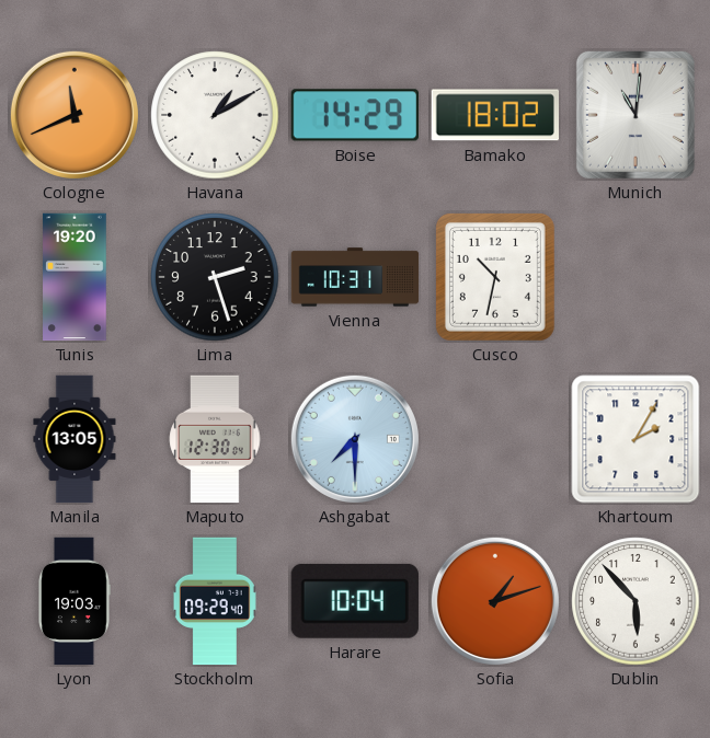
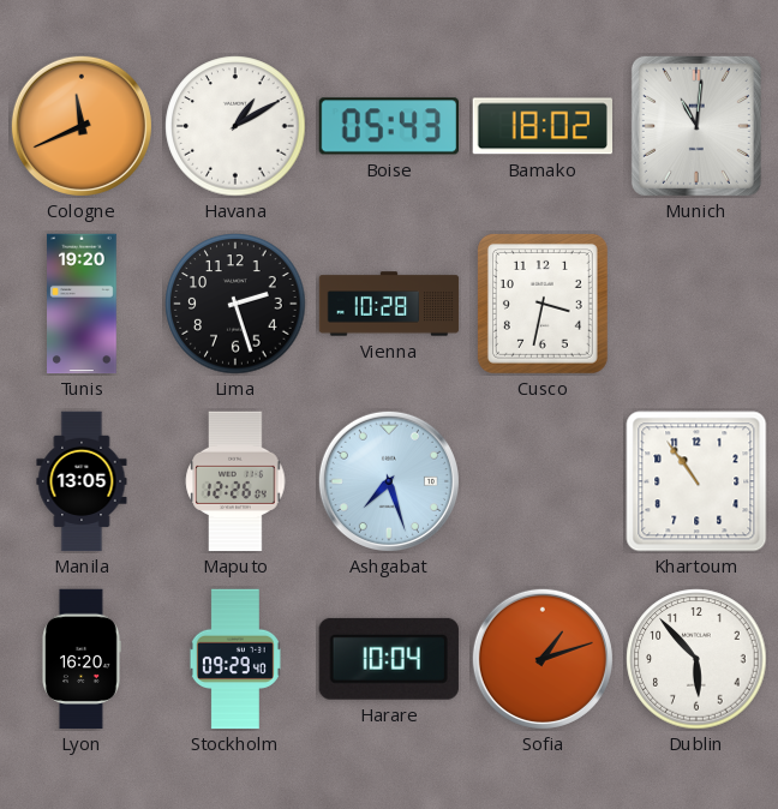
Boise: 14:29 -> 05:43
Vienna: 10:31 -> 10:28
Cusco: 10:32 -> 3:32
Maputo: 12:30 -> 12:26
Ashgabat: 7:30 -> 7:27
Khartoum: 2:05 -> 10:54
Lyon: 19:03 -> 16:20
